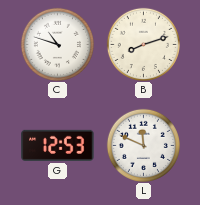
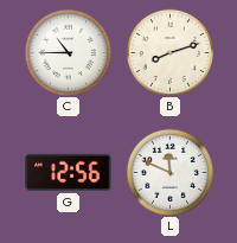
C: 10:48 -> 10:45
G: 12:53 -> 12:56
